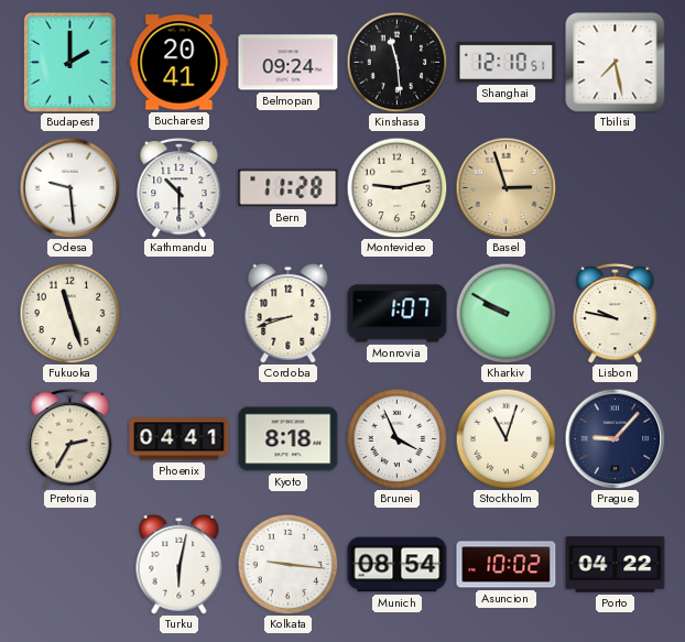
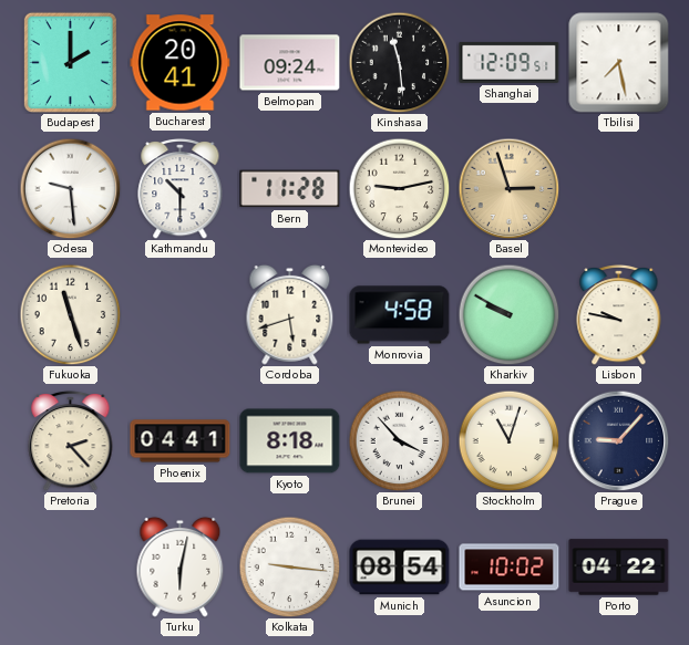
Shanghai: 12:10 -> 12:09
Cordoba: 8:42 -> 5:42
Monrovia: 1:07 -> 4:58
Pretoria: 2:35 -> 2:23
Brunei: 3:56 -> 3:53
